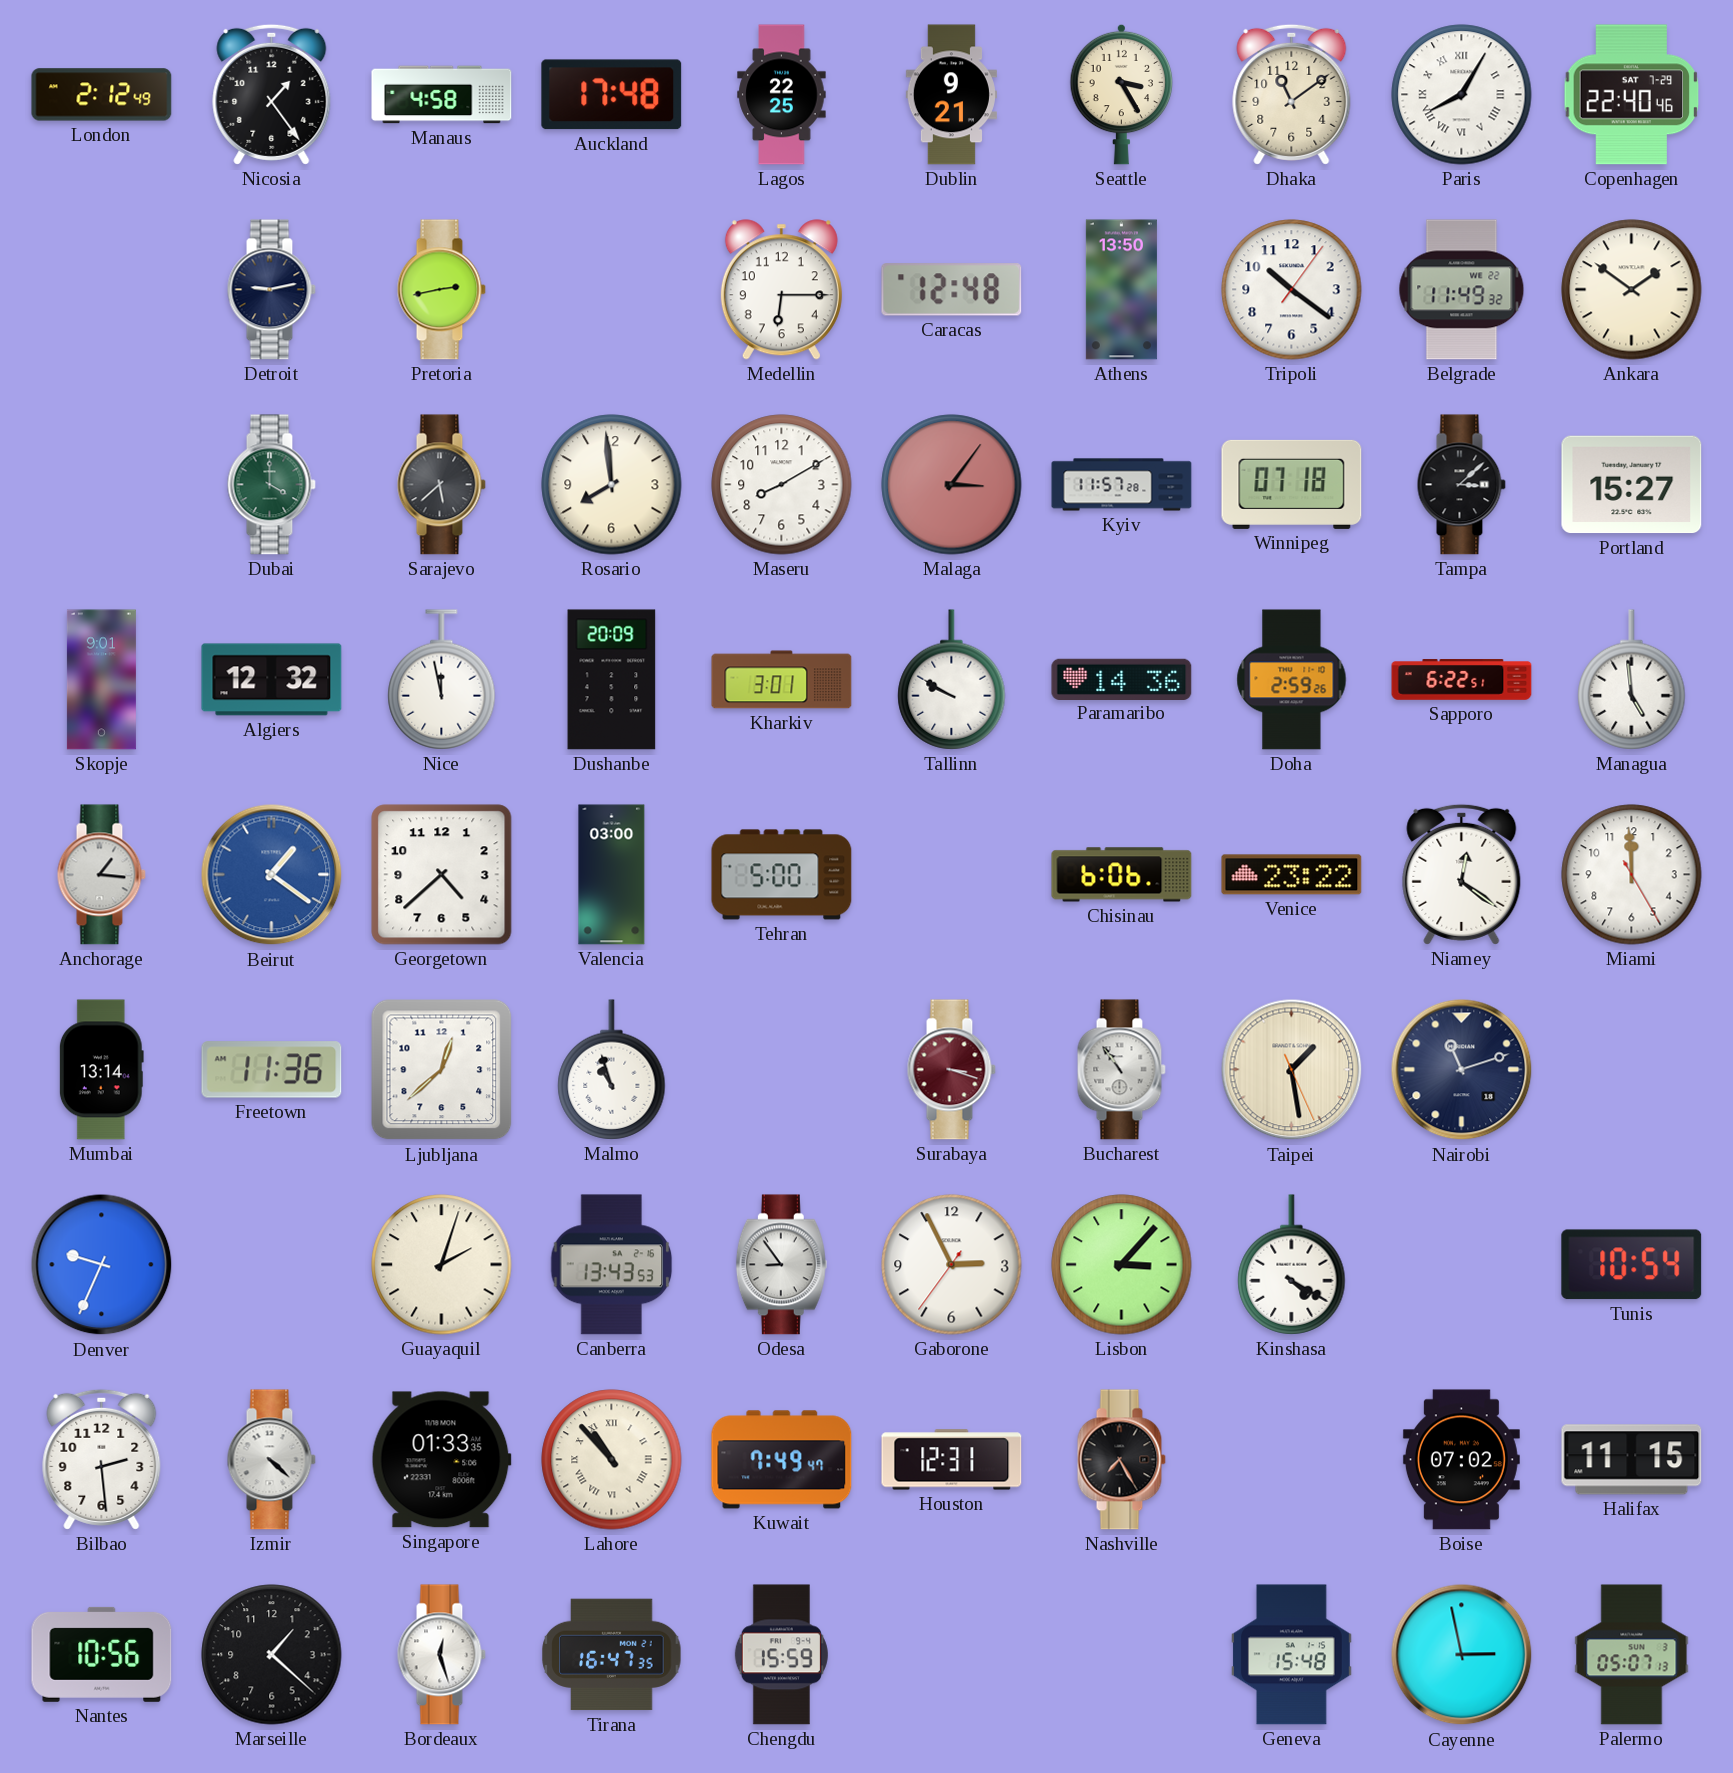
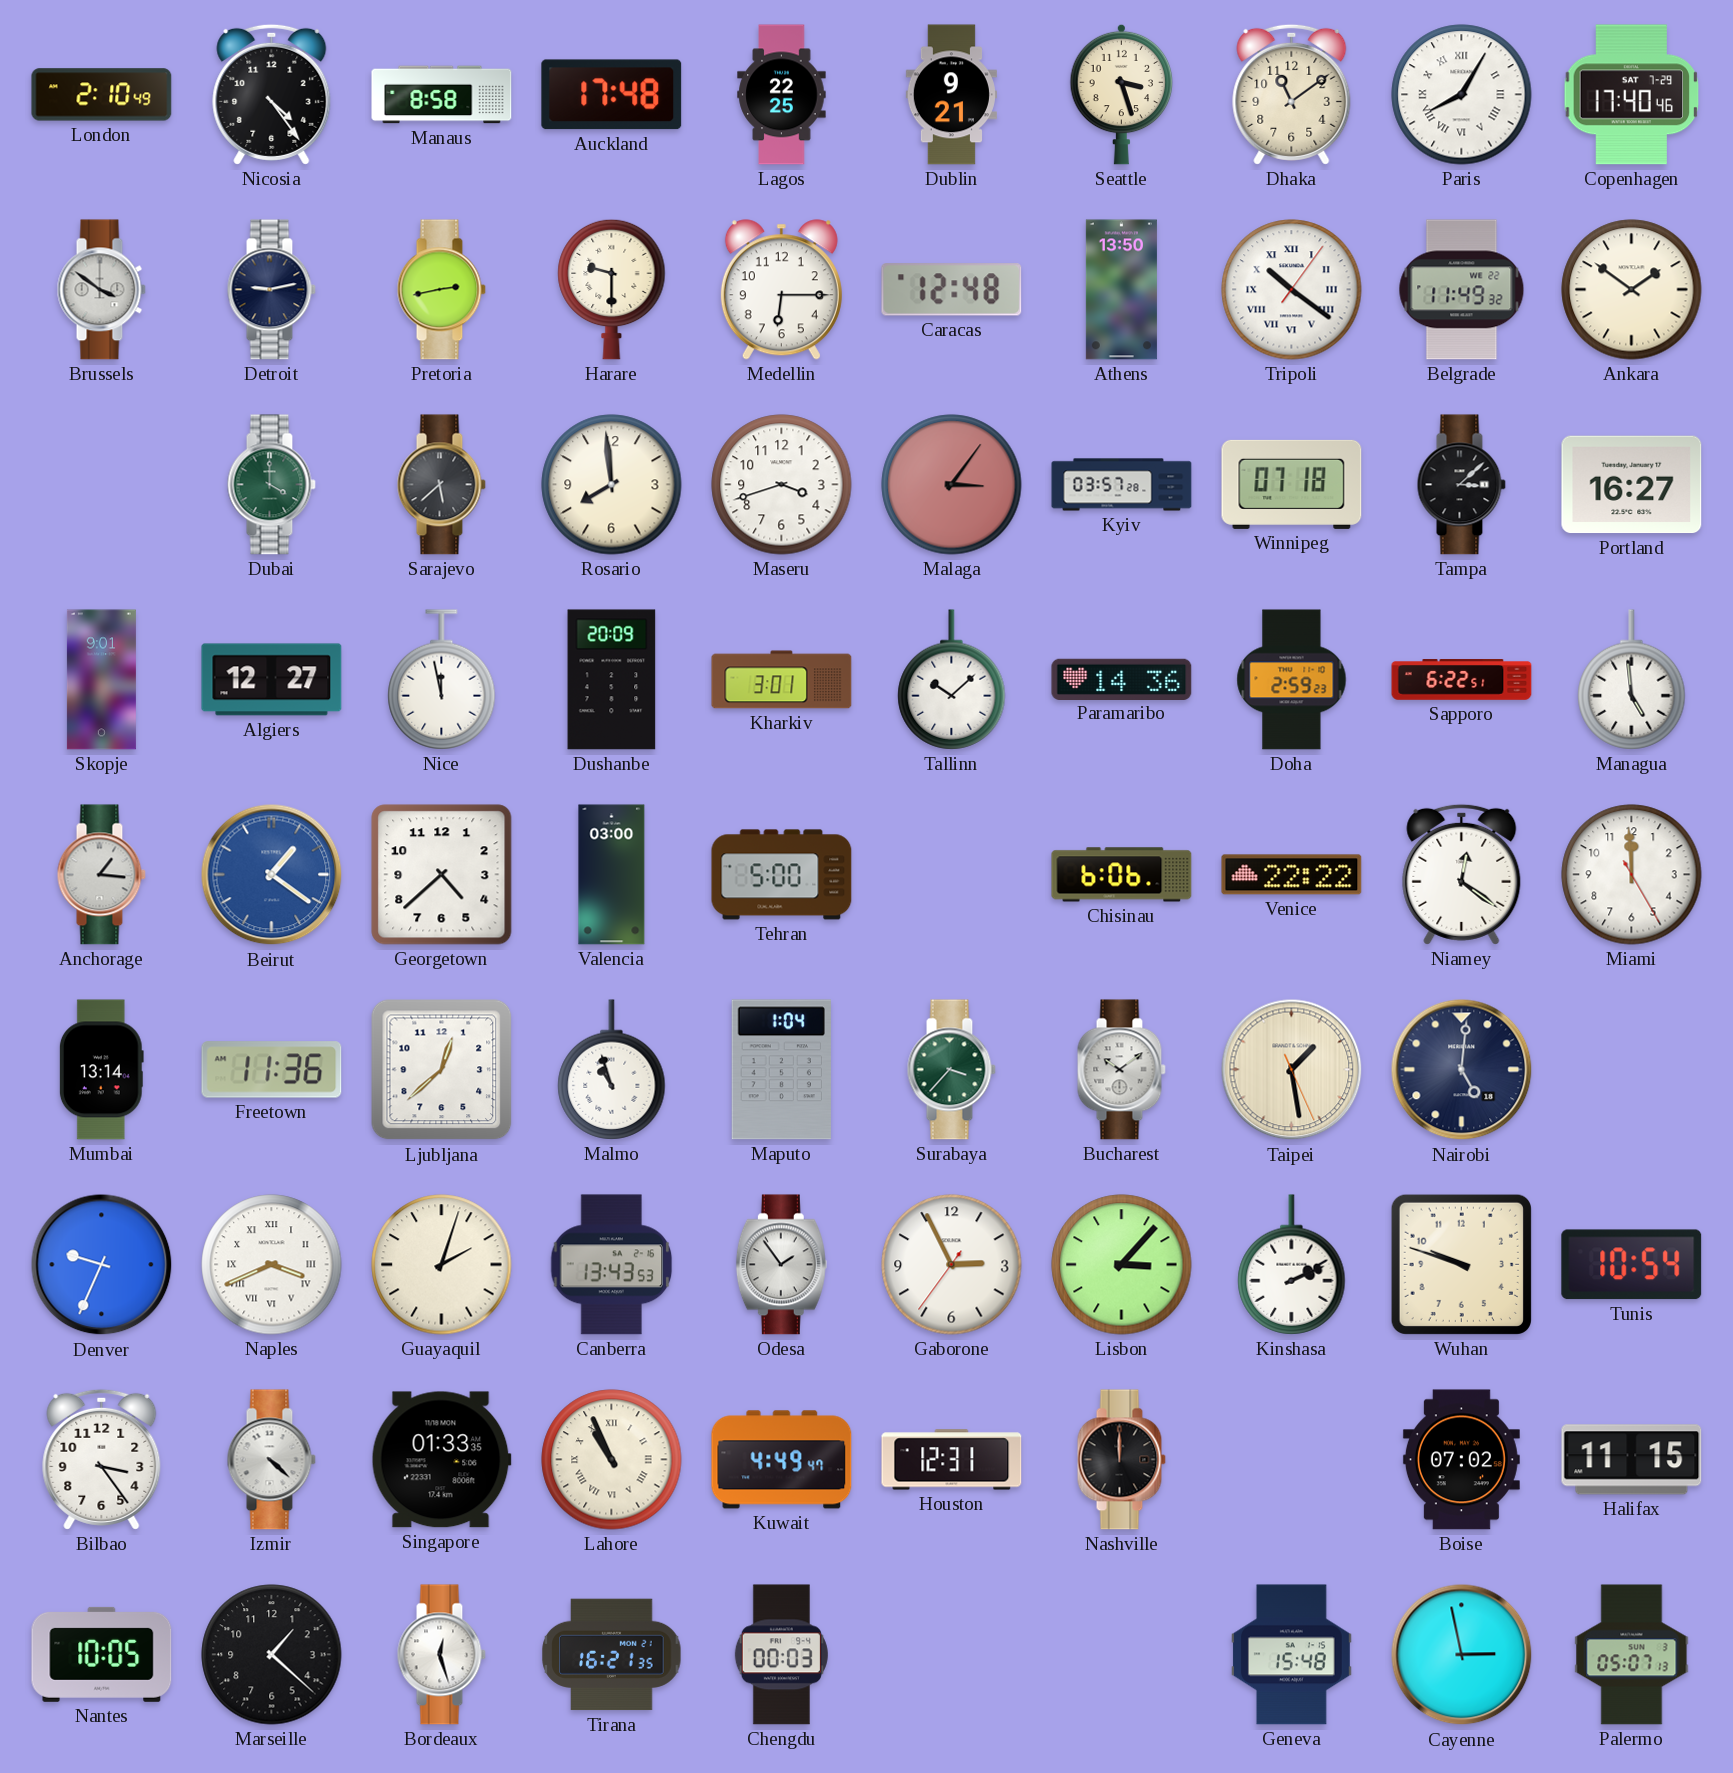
London: 2:12 -> 2:10
Nicosia: 1:24 -> 4:24
Manaus: 4:58 -> 8:58
Seattle: 3:25 -> 3:27
Copenhagen: 22:40 -> 17:40
Brussels: none -> 3:51
Harare: none -> 9:30
Tripoli numerals: Arabic -> Roman
Maseru: 8:10 -> 3:42
Kyiv: 11:57 -> 03:57
Portland: 15:27 -> 16:27
Algiers: 12:32 -> 12:27
Tallinn: 9:50 -> 10:08
Doha: 2:59:26 -> 2:59:23
Venice: 23:22 -> 22:22
Maputo: none -> 1:04
Surabaya: 3:18 -> 3:37
Surabaya dial: burgundy -> green
Bucharest: 10:54 -> 10:09
Nairobi: 11:12 -> 5:01
Naples: none -> 3:41
Odesa: 8:54 -> 1:54
Kinshasa: 4:20 -> 2:11
Wuhan: none -> 9:48
Bilbao: 2:29 -> 3:24
Lahore: 10:53 -> 10:56
Kuwait: 7:49 -> 4:49
Nashville: 7:25 -> 12:00
Nantes: 10:56 -> 10:05
Tirana: 16:47 -> 16:21
Chengdu: 15:59 -> 00:03
